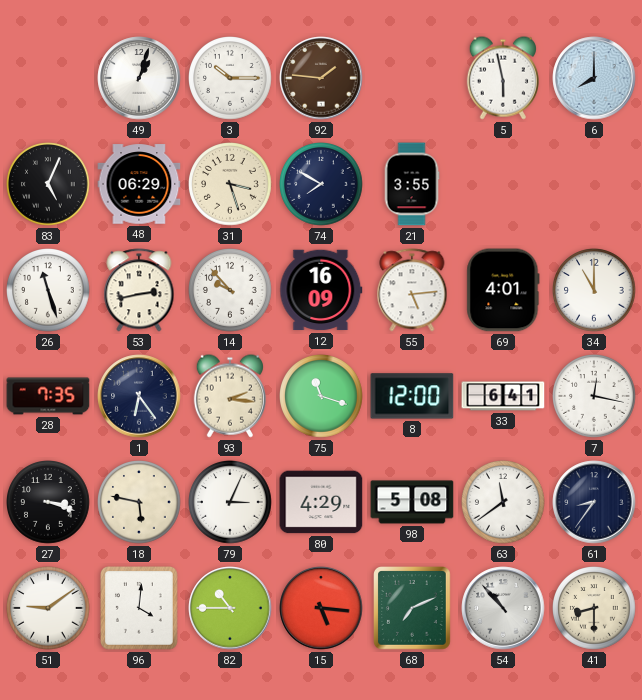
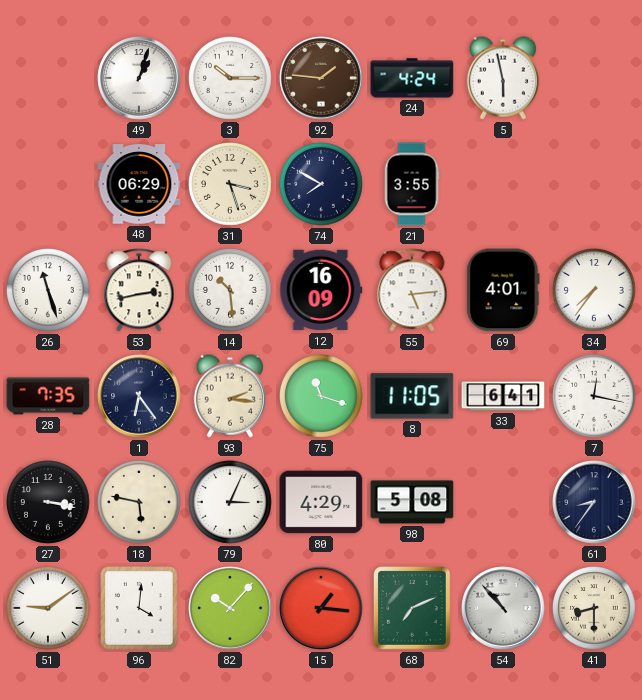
24: none -> 4:24
6: 8:00 -> none
83: 5:04 -> none
14: 9:53 -> 10:29
34: 11:00 -> 7:36
8: 12:00 -> 11:05
27: 3:18 -> 3:17
63: 11:39 -> none
82: 10:45 -> 10:07
15: 5:16 -> 1:16
